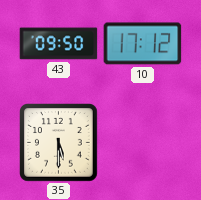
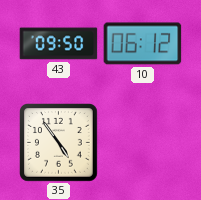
10: 17:12 -> 06:12
35: 5:30 -> 4:54
